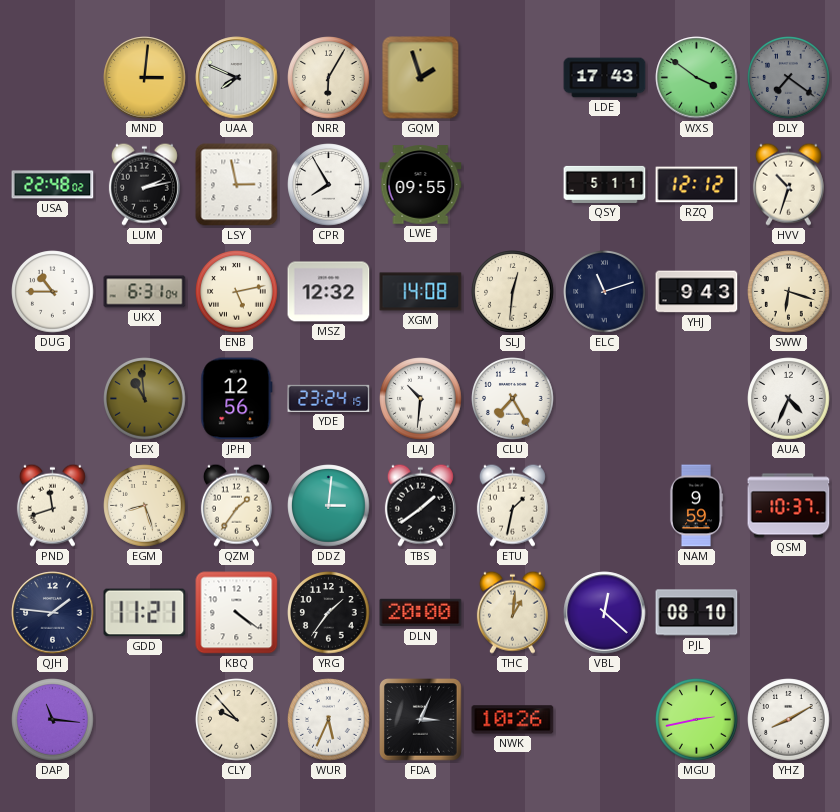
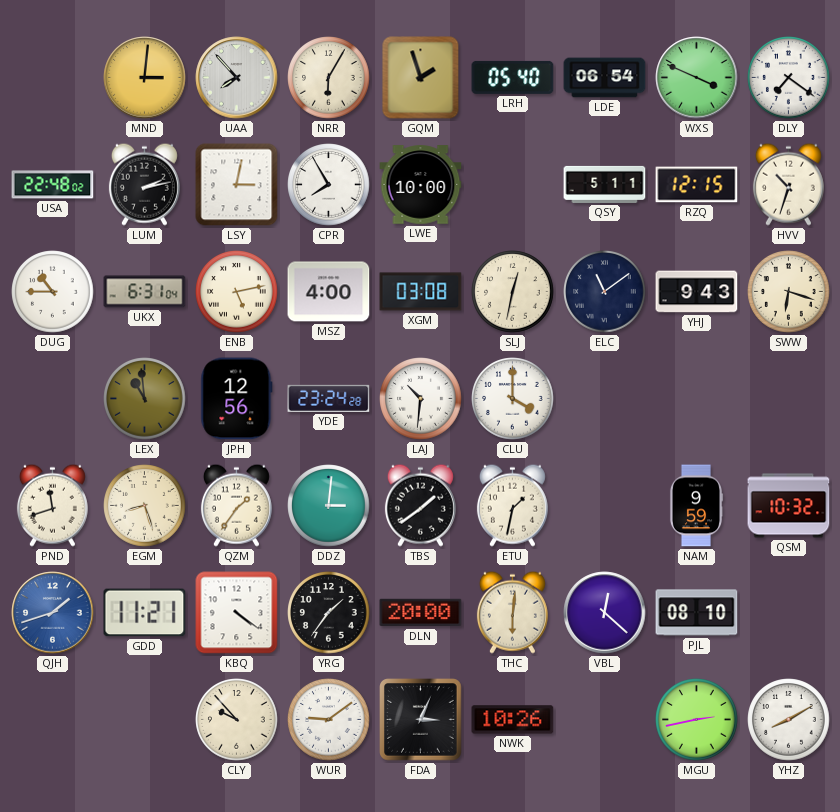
UAA: 7:49 -> 7:53
LRH: none -> 05:40
LDE: 17:43 -> 06:54
WXS: 3:51 -> 3:49
DLY dial: grey -> white
LSY: 2:58 -> 3:02
LWE: 09:55 -> 10:00
RZQ: 12:12 -> 12:15
MSZ: 12:32 -> 4:00
XGM: 14:08 -> 03:08
SLJ: 12:31 -> 12:32
ELC: 11:12 -> 11:09
YDE: 23:24:15 -> 23:24:28
CLU: 7:25 -> 4:00
AUA: 4:34 -> none
QSM: 10:37 -> 10:32
QJH: 1:46 -> 1:42
QJH dial: navy -> blue
THC: 1:01 -> 6:01
DAP: 11:16 -> none
WUR: 5:34 -> 9:09
